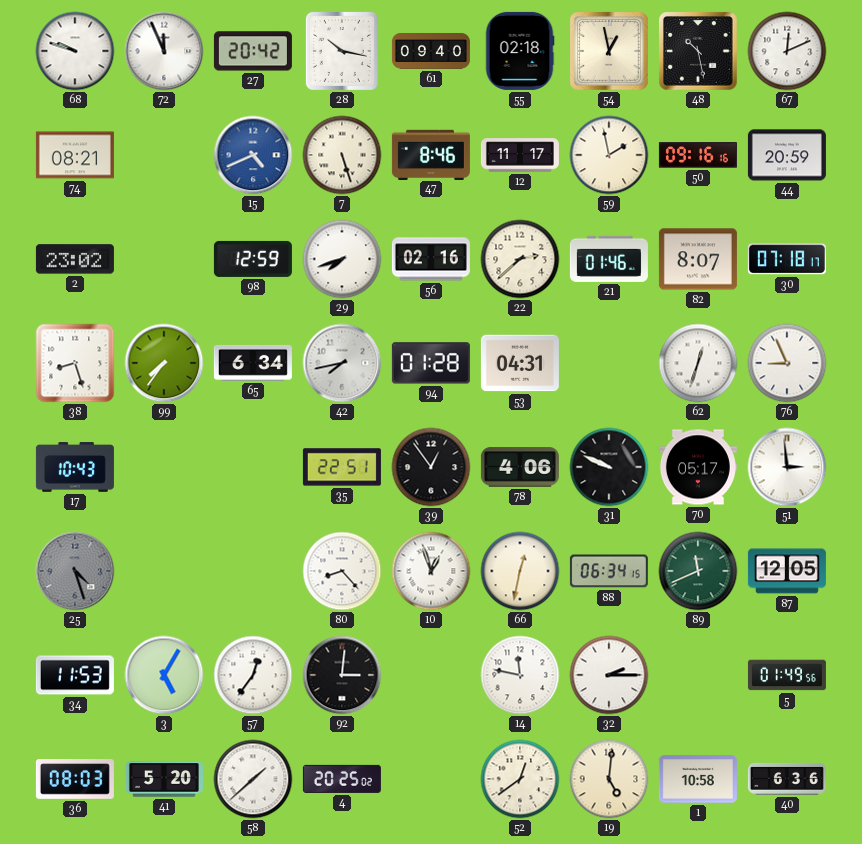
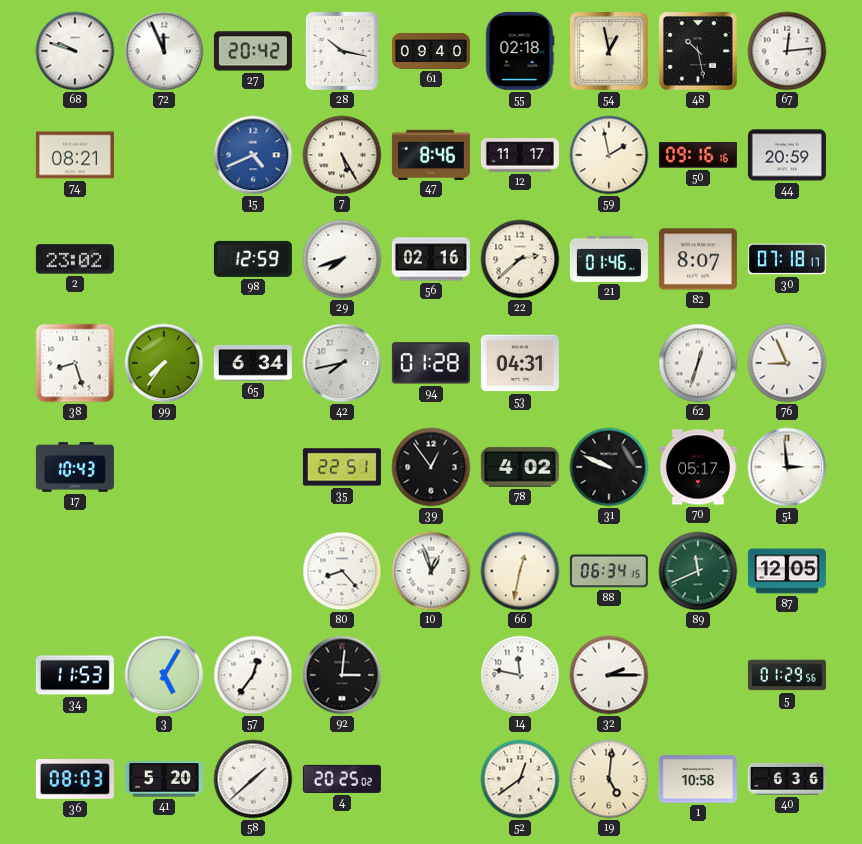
67: 12:11 -> 12:14
7: 5:27 -> 5:25
78: 4:06 -> 4:02
25: 4:27 -> none
5: 01:49 -> 01:29
